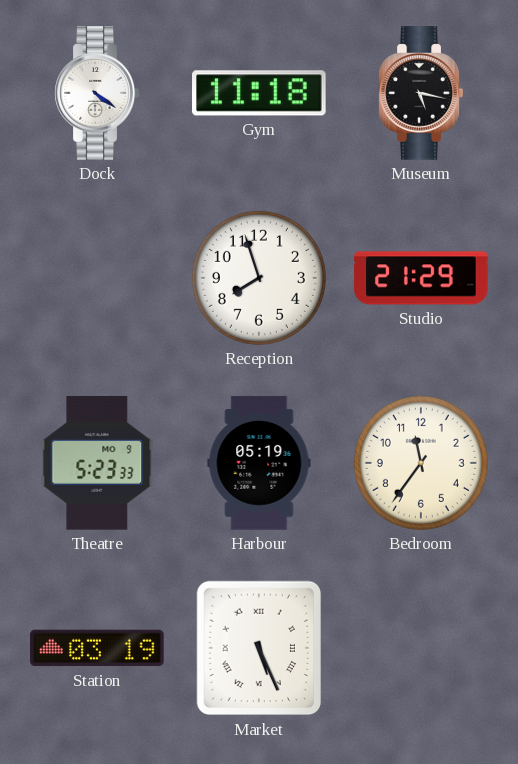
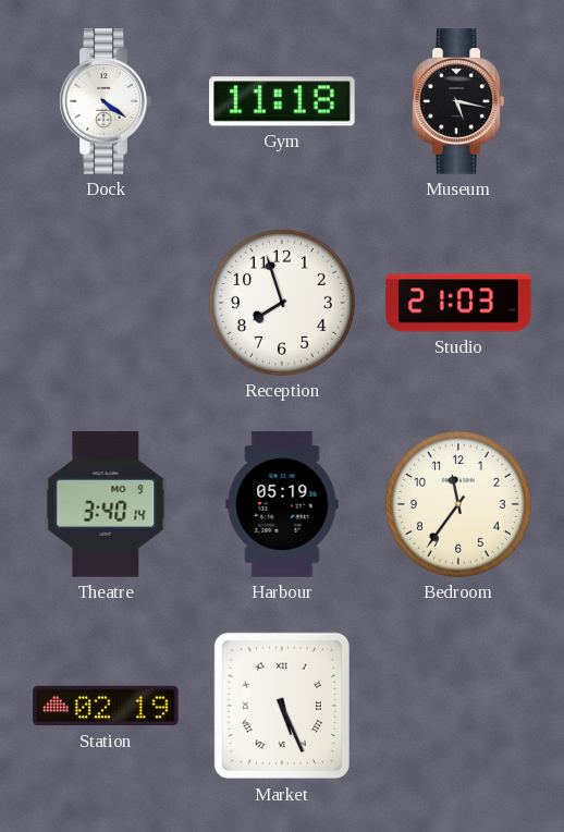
Studio: 21:29 -> 21:03
Theatre: 5:23 -> 3:40
Station: 03:19 -> 02:19
